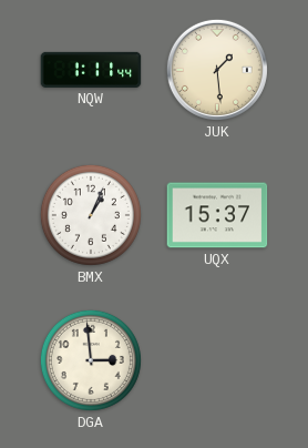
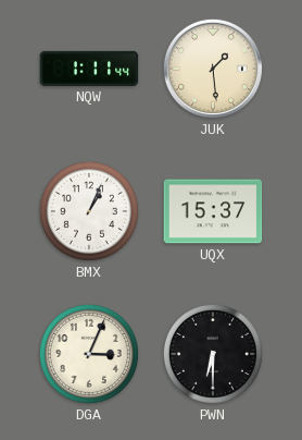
DGA: 2:59 -> 3:04
PWN: none -> 6:30
